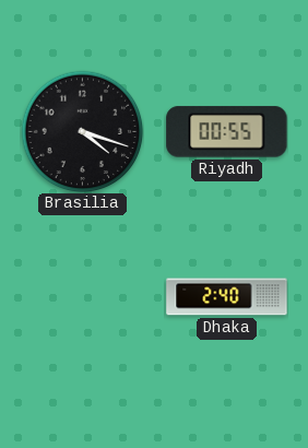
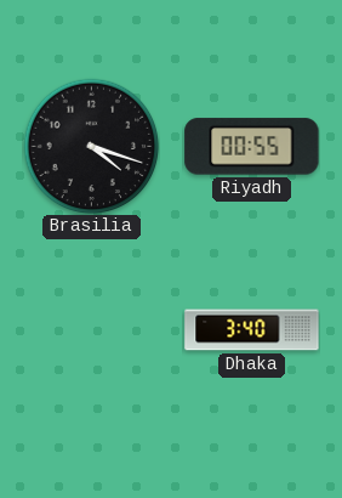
Dhaka: 2:40 -> 3:40
